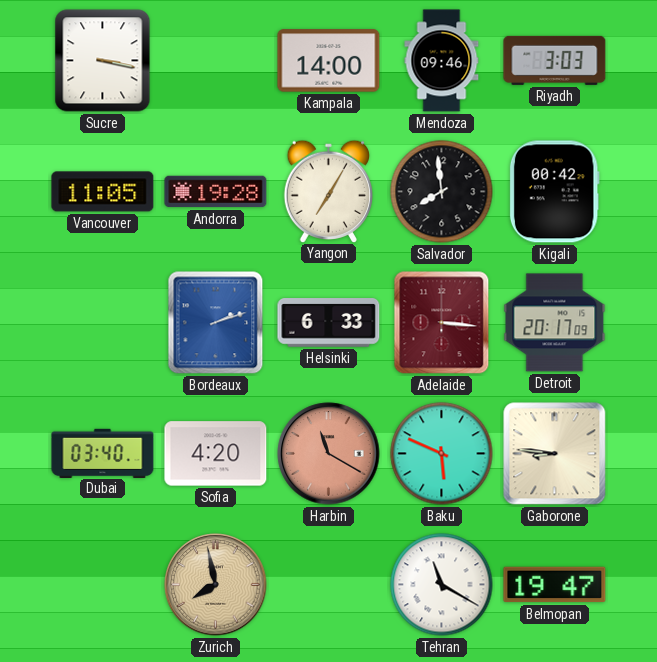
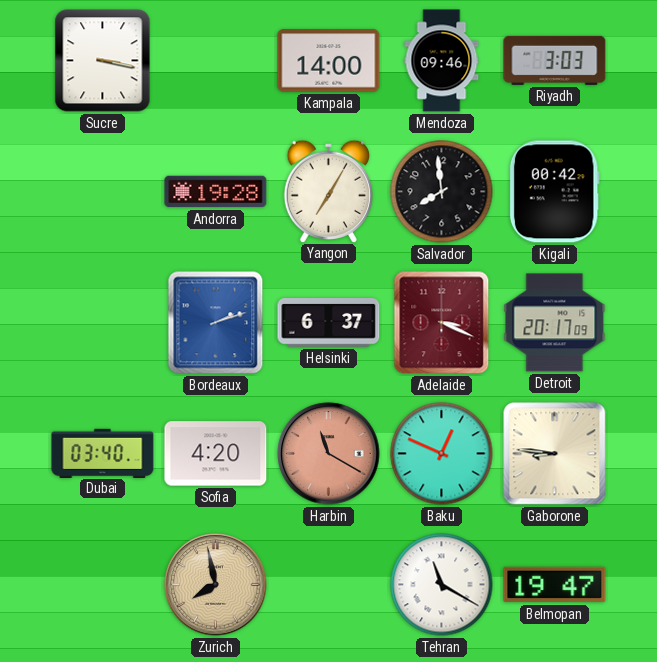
Vancouver: 11:05 -> none
Helsinki: 6:33 -> 6:37
Adelaide: 3:16 -> 3:19
Baku: 5:49 -> 12:49
